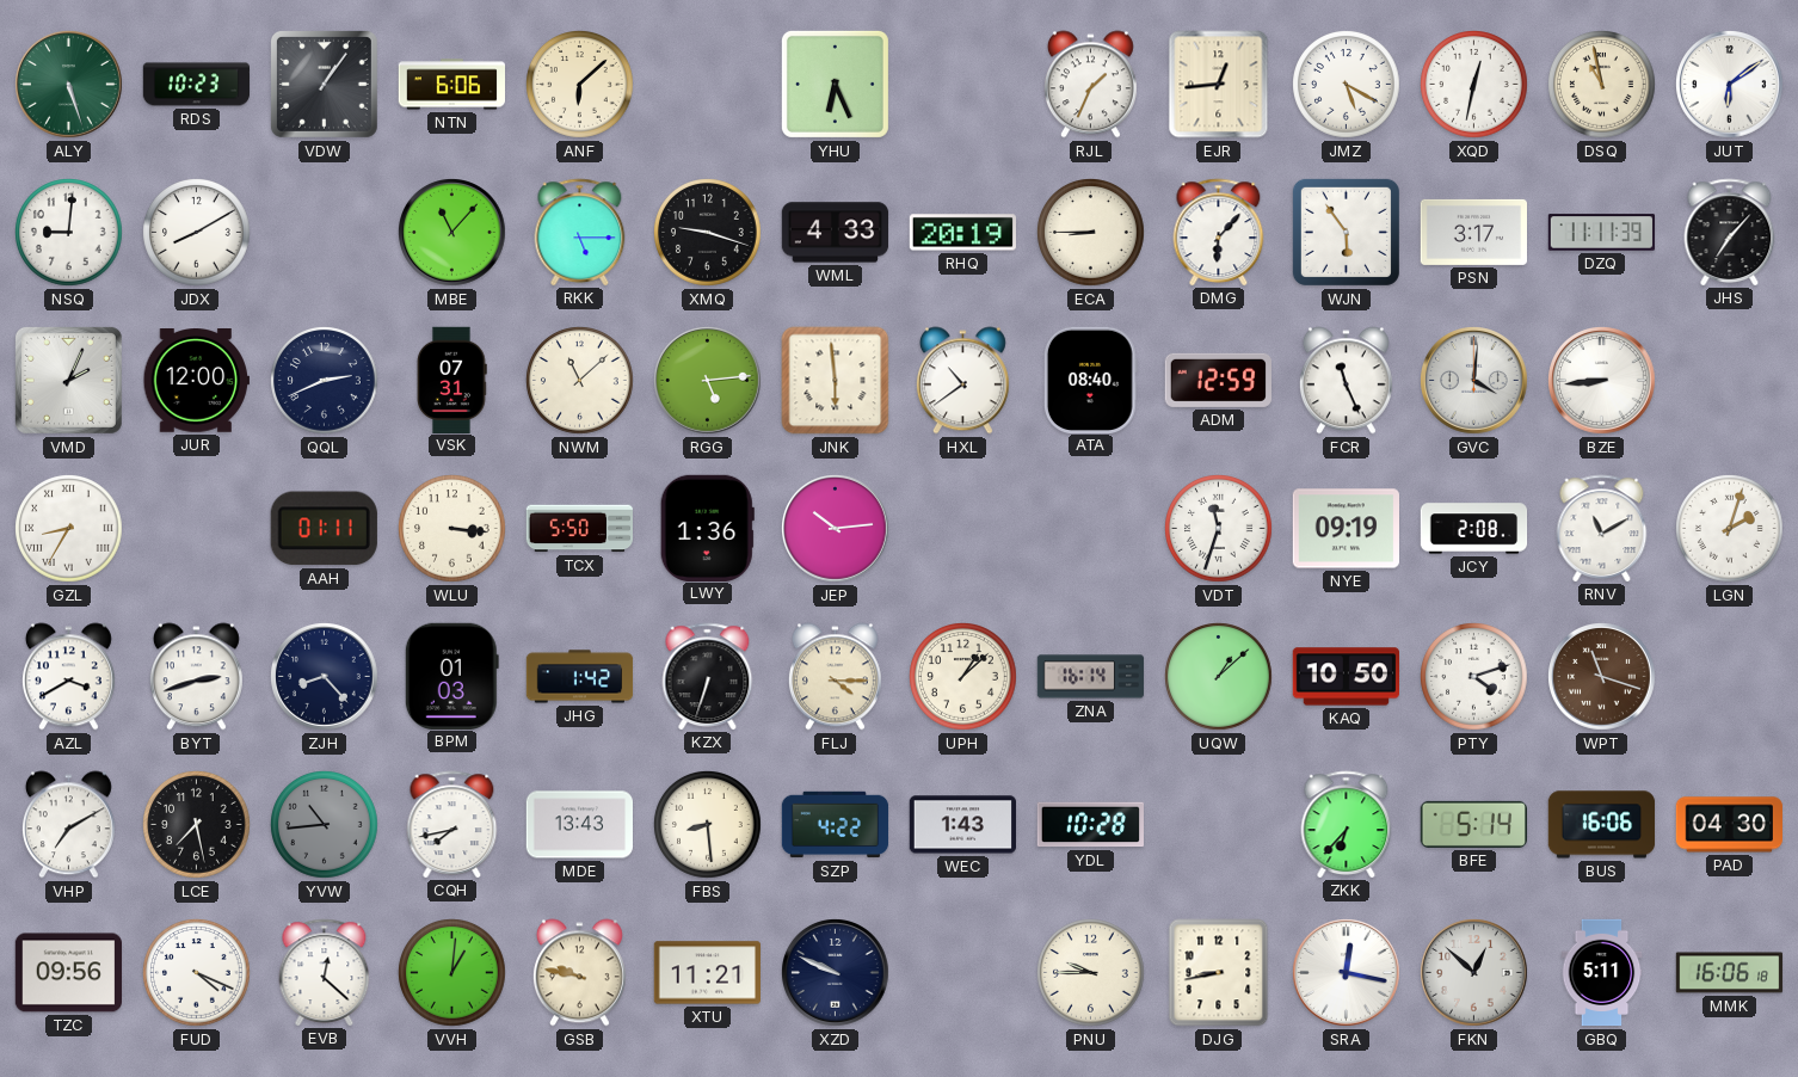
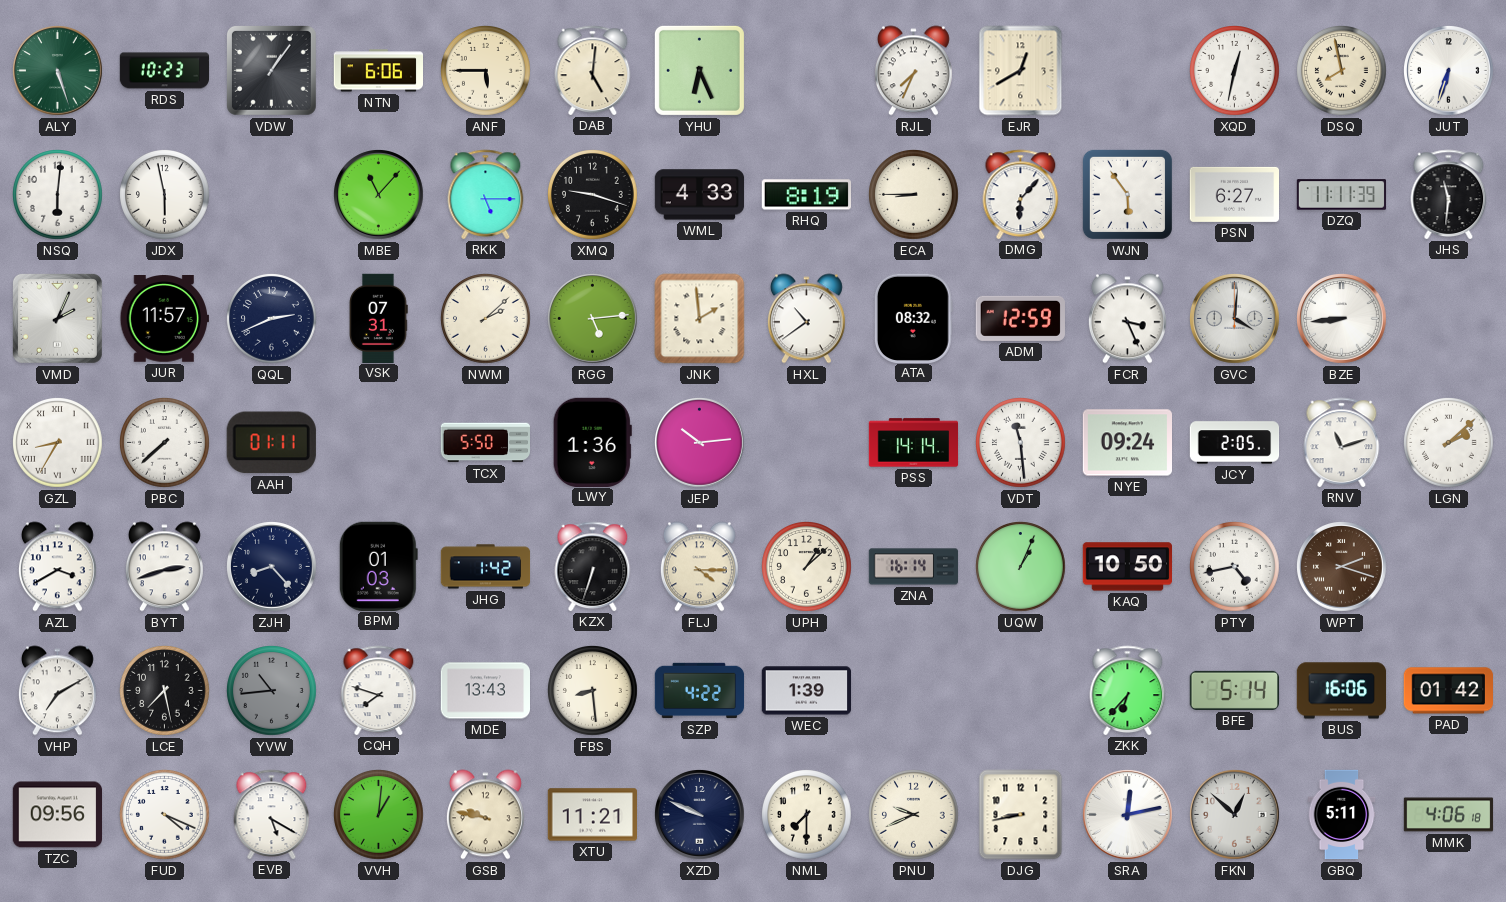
ANF: 6:08 -> 5:45
DAB: none -> 5:01
RJL: 1:34 -> 7:34
EJR: 12:44 -> 12:40
JMZ: 5:20 -> none
DSQ: 10:58 -> 7:58
JUT: 6:09 -> 6:33
NSQ: 9:01 -> 6:01
JDX: 8:10 -> 5:58
RHQ: 20:19 -> 8:19
PSN: 3:17 -> 6:27
JHS: 7:07 -> 11:31
JUR: 12:00 -> 11:57
NWM: 11:08 -> 2:08
JNK: 5:59 -> 1:59
ATA: 08:40 -> 08:32
FCR: 11:26 -> 3:26
PBC: none -> 7:38
WLU: 3:16 -> none
PSS: none -> 14:14
VDT: 11:33 -> 11:29
NYE: 09:19 -> 09:24
JCY: 2:08 -> 2:05
RNV: 11:10 -> 11:12
LGN: 2:03 -> 2:08
UQW: 1:08 -> 1:04
PTY: 4:12 -> 4:43
WPT: 11:18 -> 2:18
CQH: 7:43 -> 7:48
WEC: 1:43 -> 1:39
YDL: 10:28 -> none
PAD: 04:30 -> 01:42
EVB: 12:22 -> 5:20
NML: none -> 7:30
PNU: 9:45 -> 9:41
SRA: 12:17 -> 12:13
MMK: 16:06 -> 4:06
